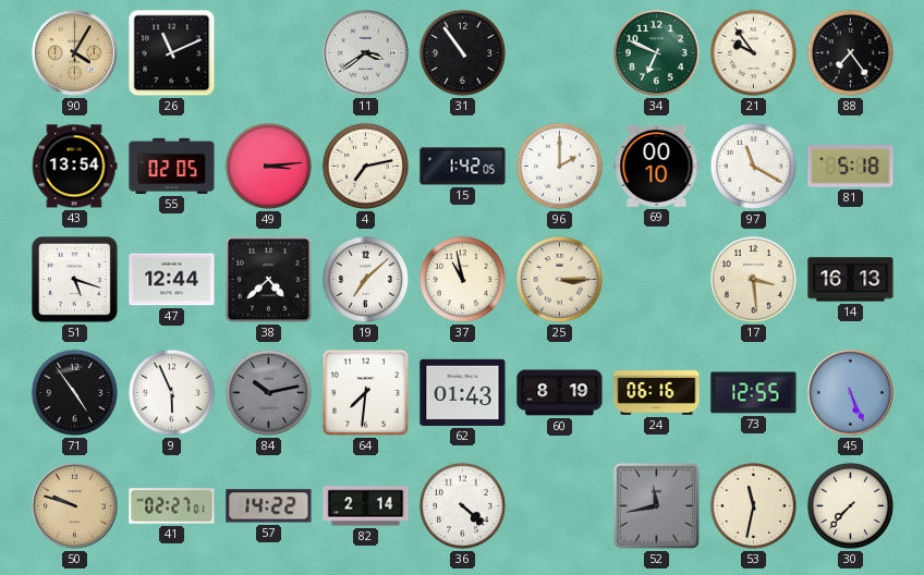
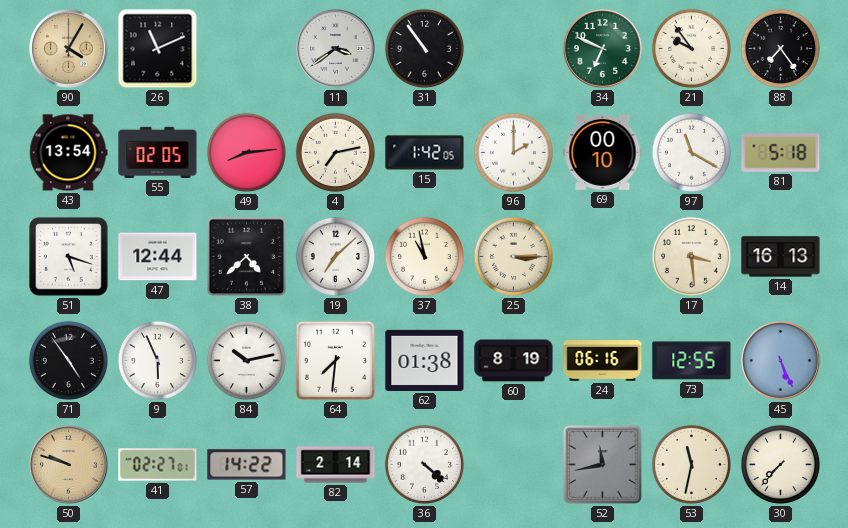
49: 3:14 -> 8:14
84 dial: grey -> white
62: 01:43 -> 01:38
